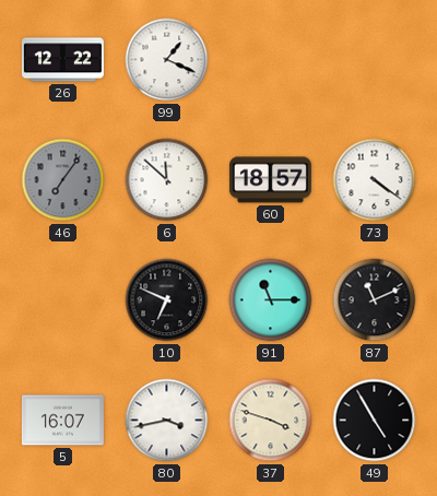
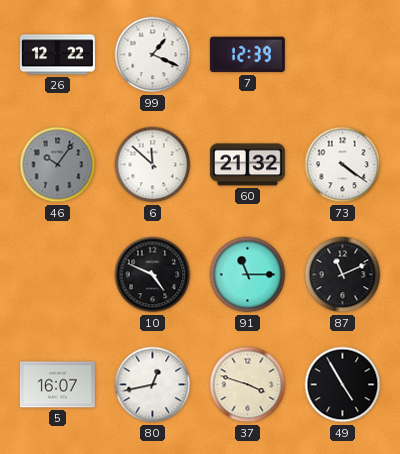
7: none -> 12:39
46: 7:06 -> 10:06
60: 18:57 -> 21:32
10: 6:49 -> 4:49
80: 3:43 -> 12:43
